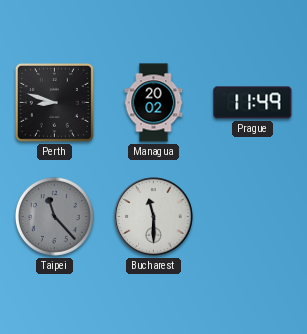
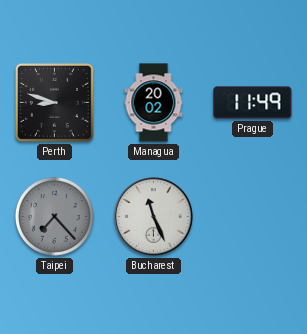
Taipei: 11:23 -> 7:23
Bucharest: 11:30 -> 11:26
